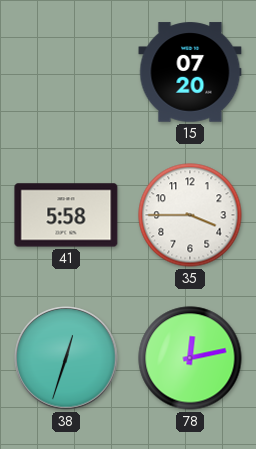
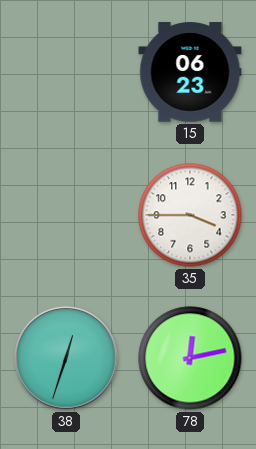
15: 07:20 -> 06:23
41: 5:58 -> none
